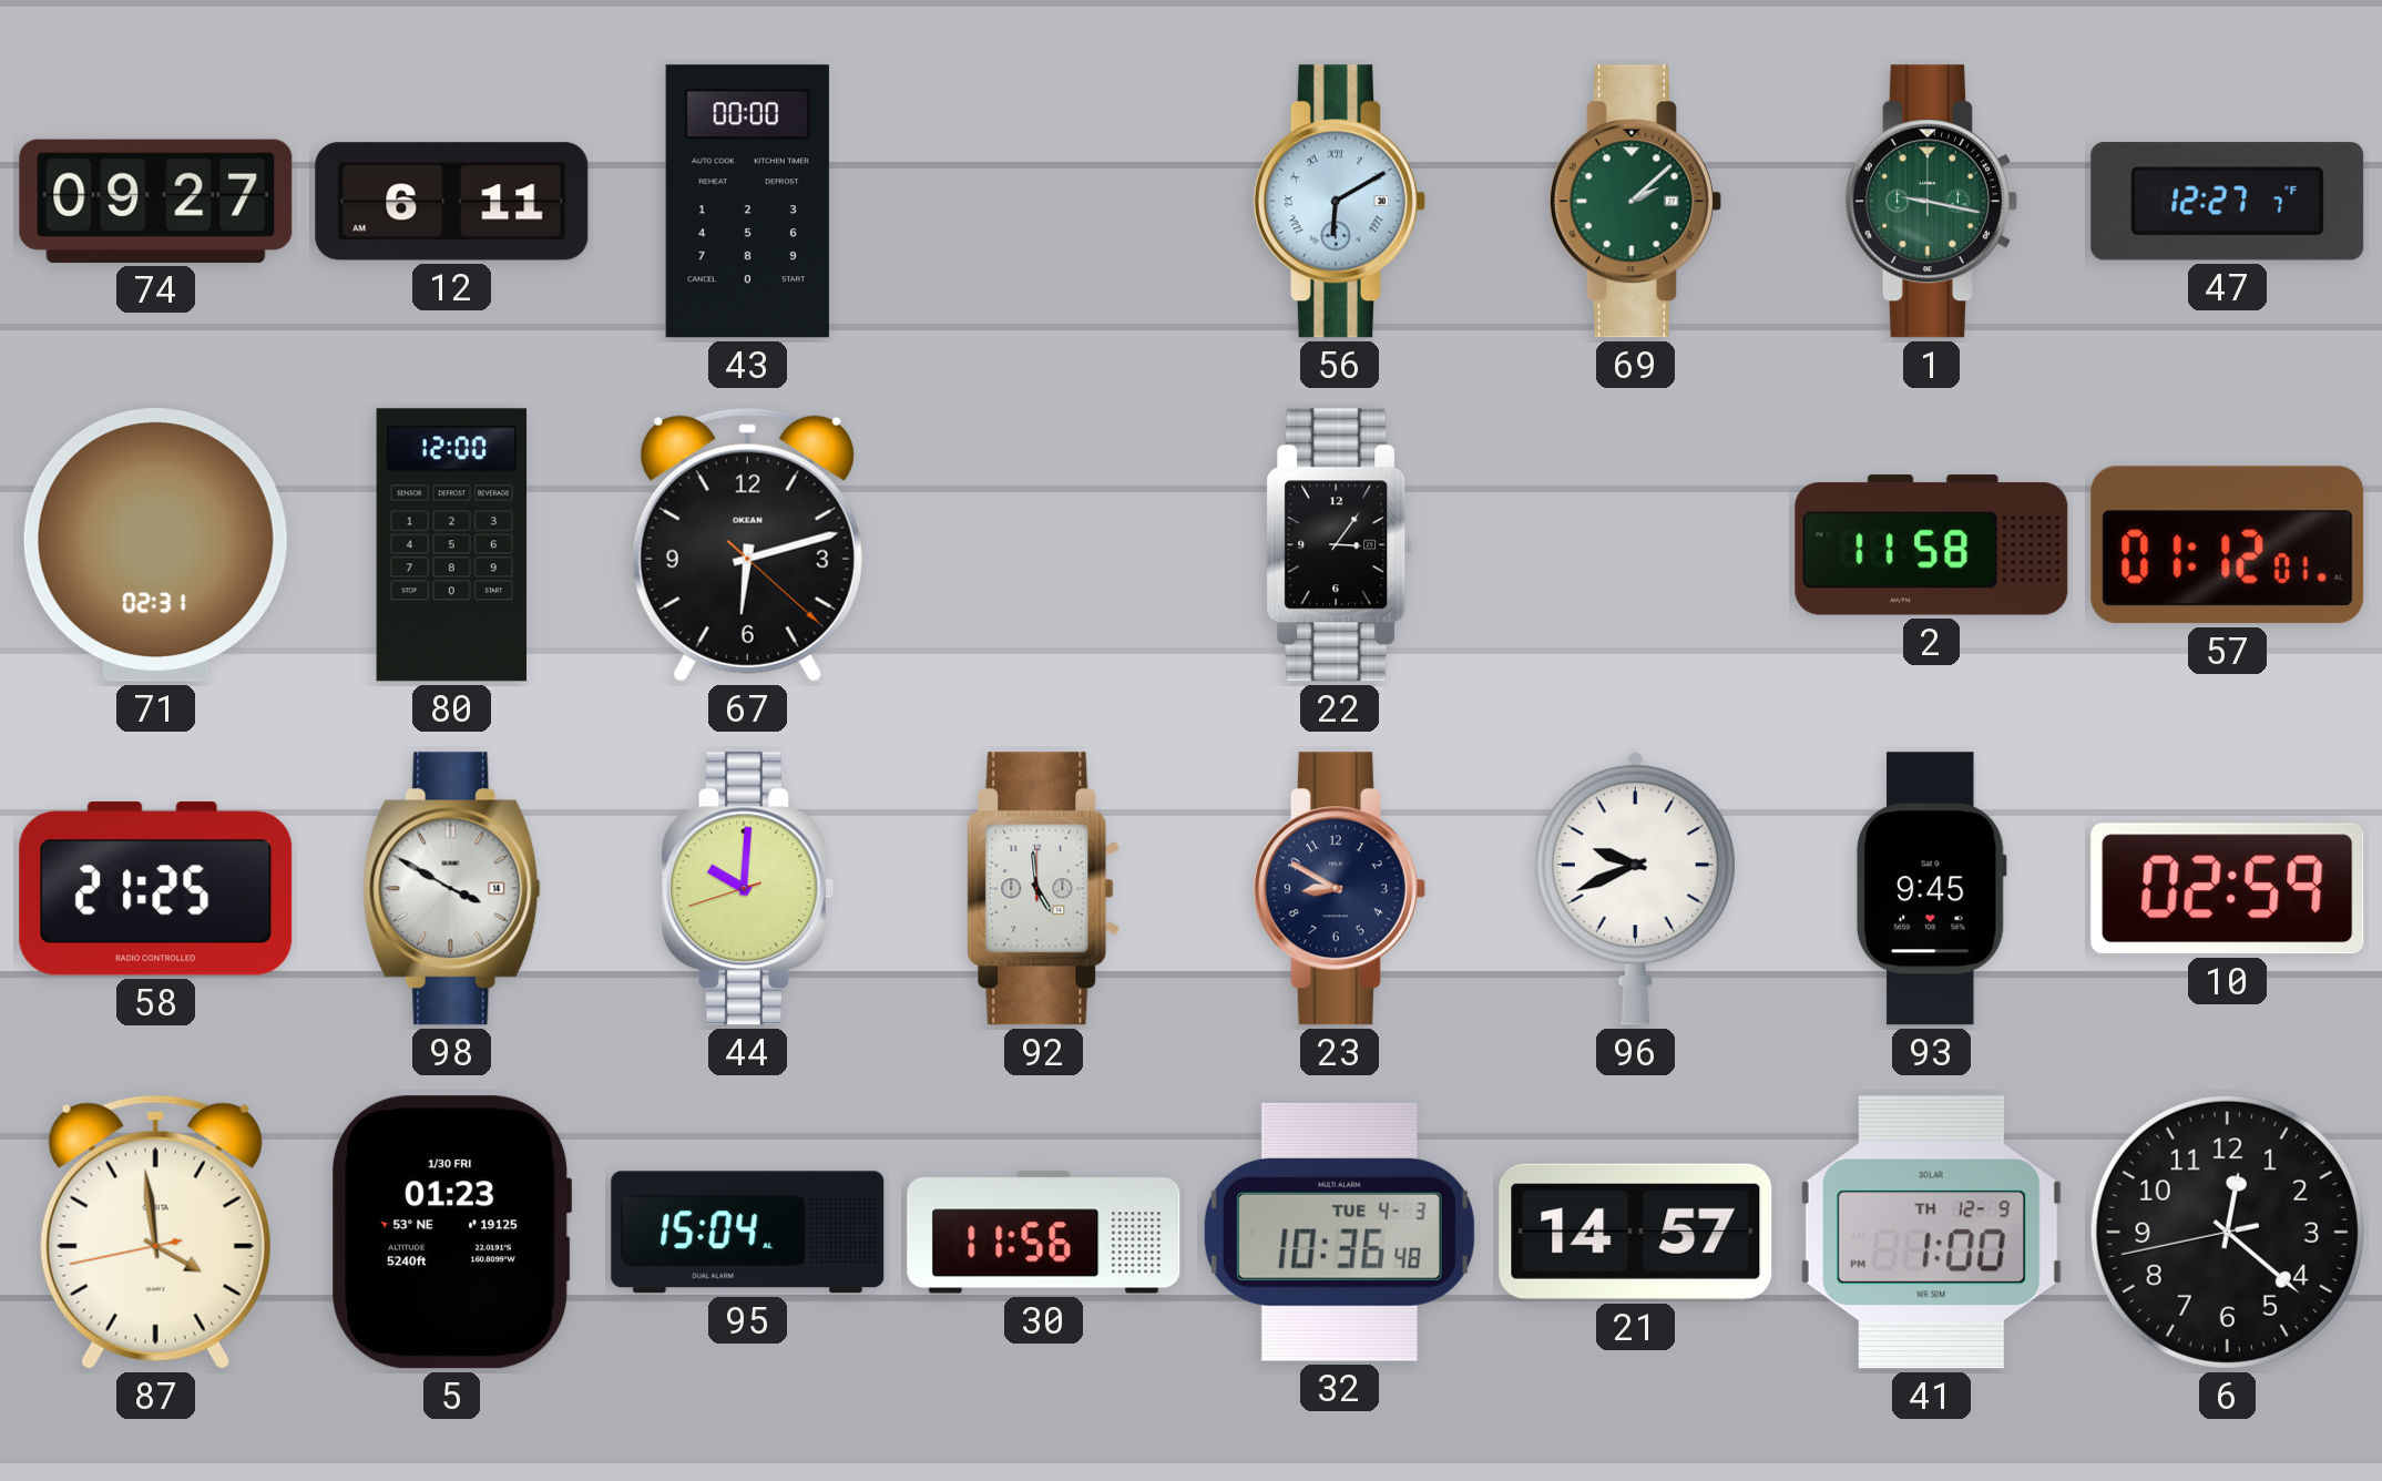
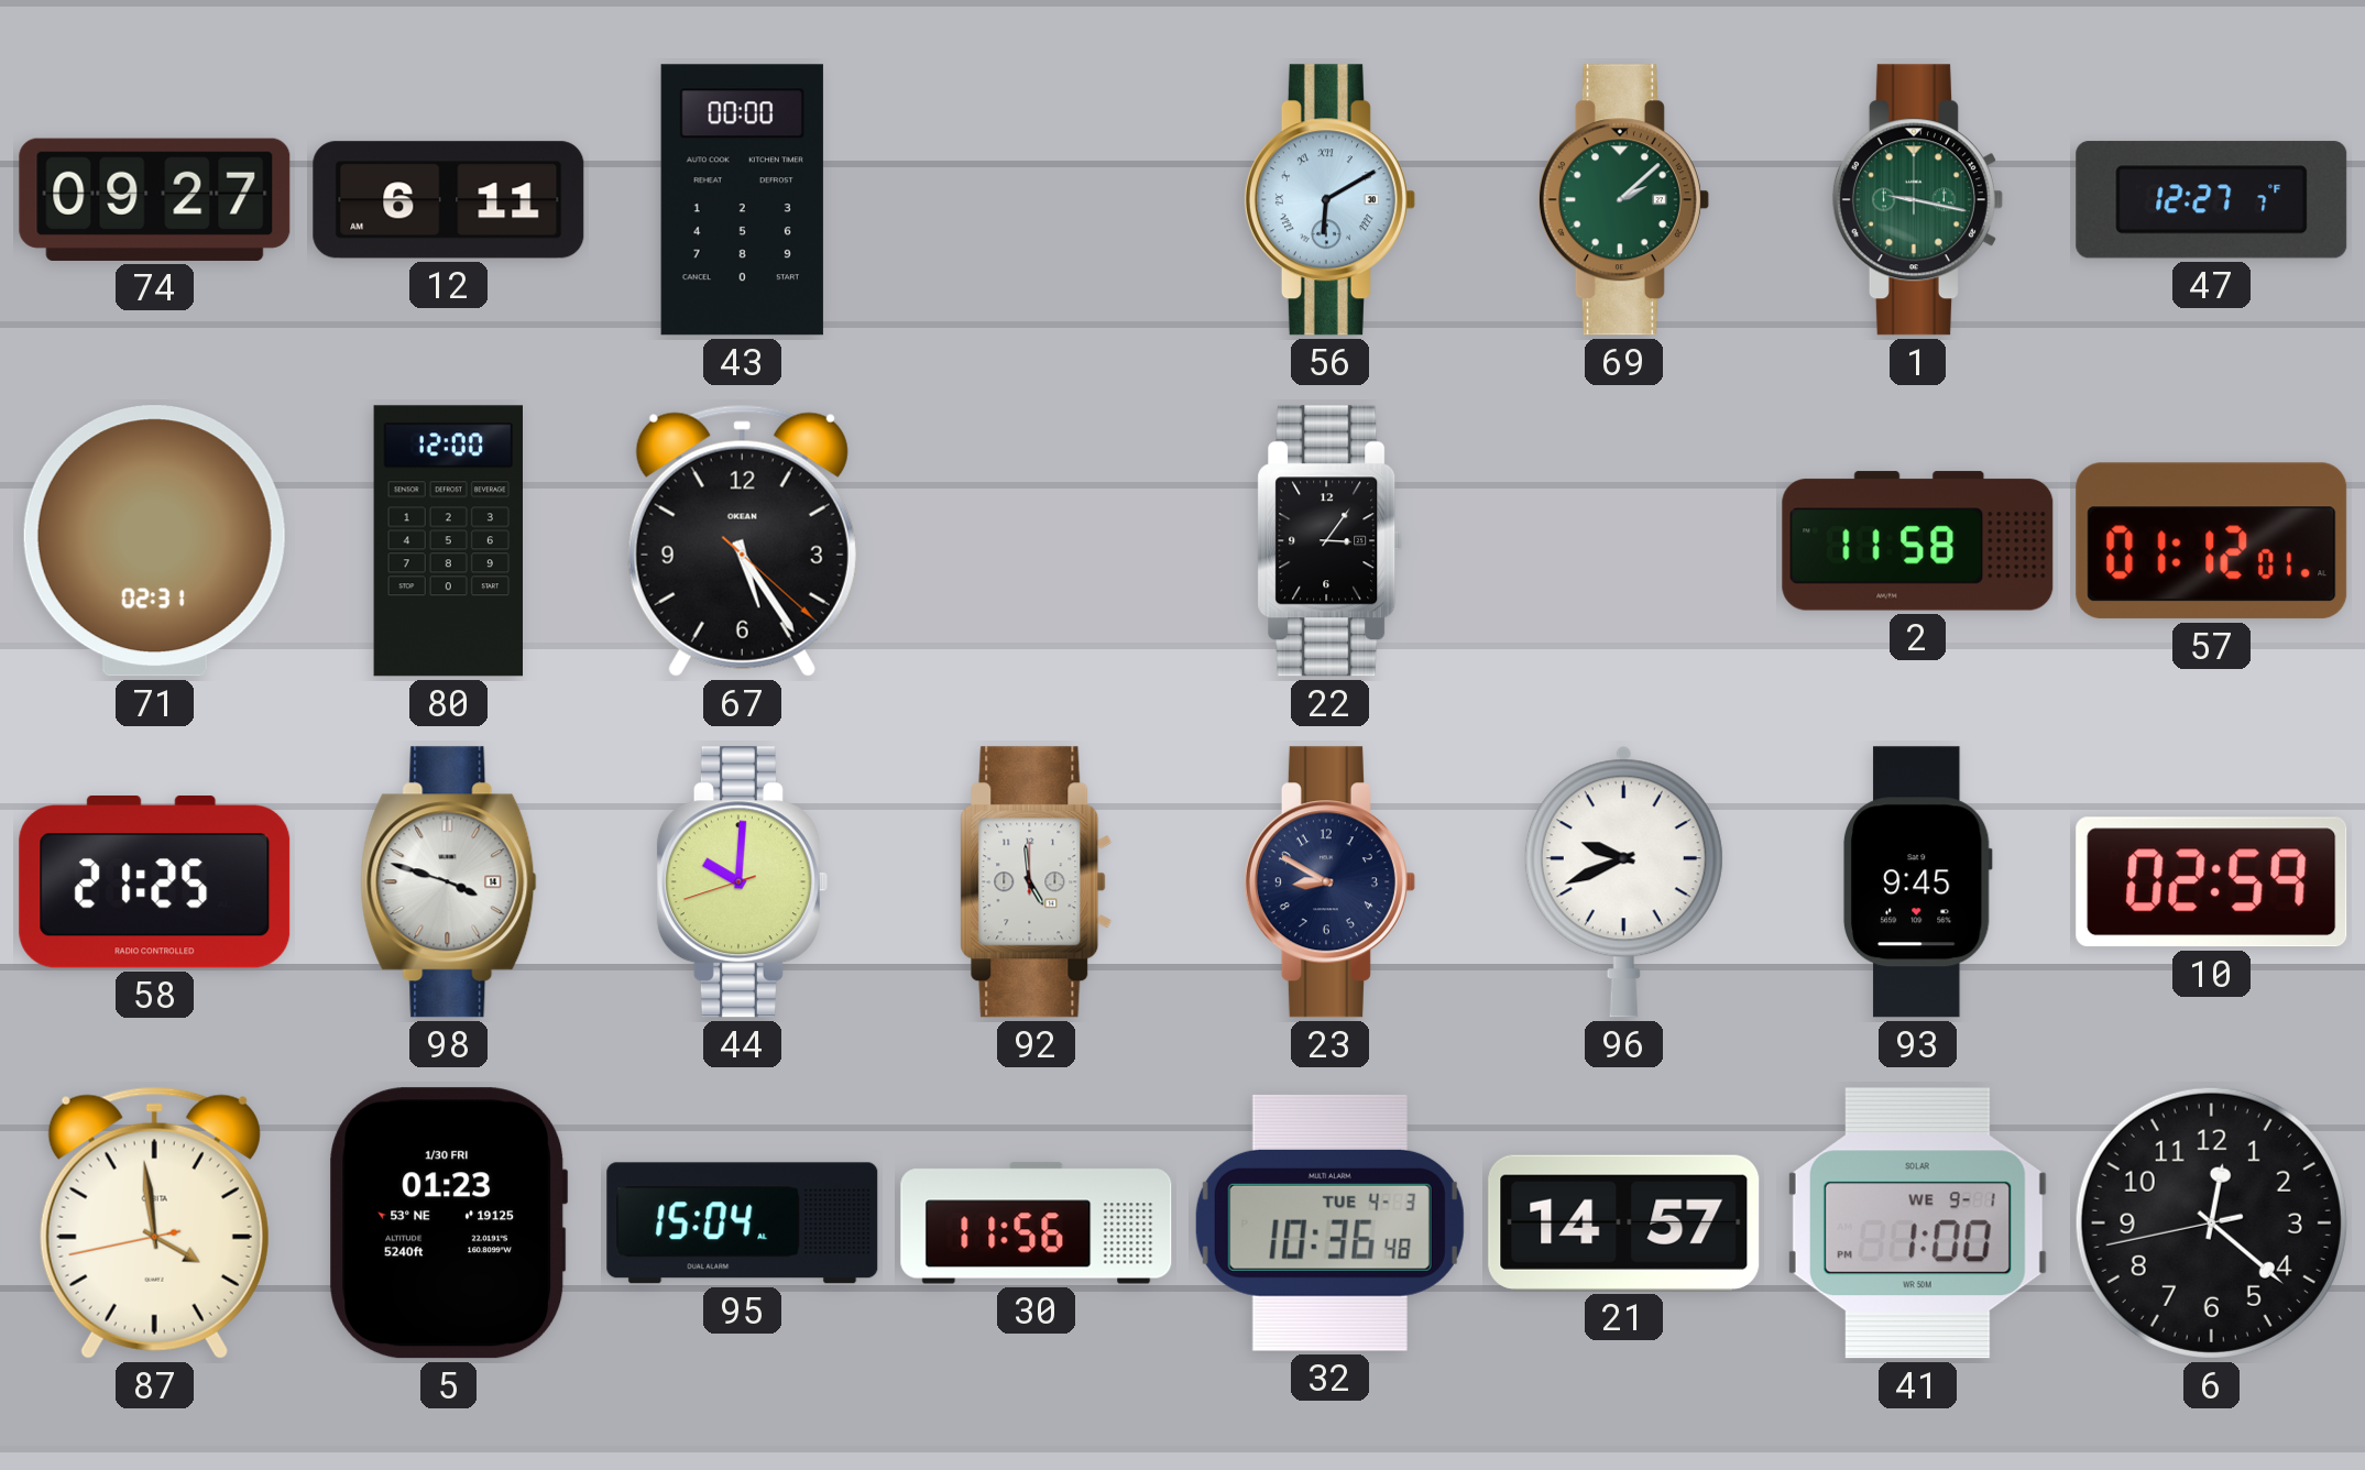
67: 6:12 -> 5:24
98: 3:50 -> 3:48
41 date: TH 12-9 -> WE 9-1
